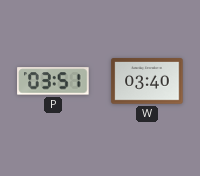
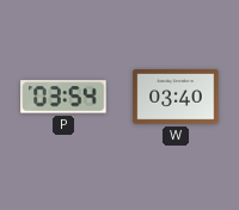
P: 03:51 -> 03:54
